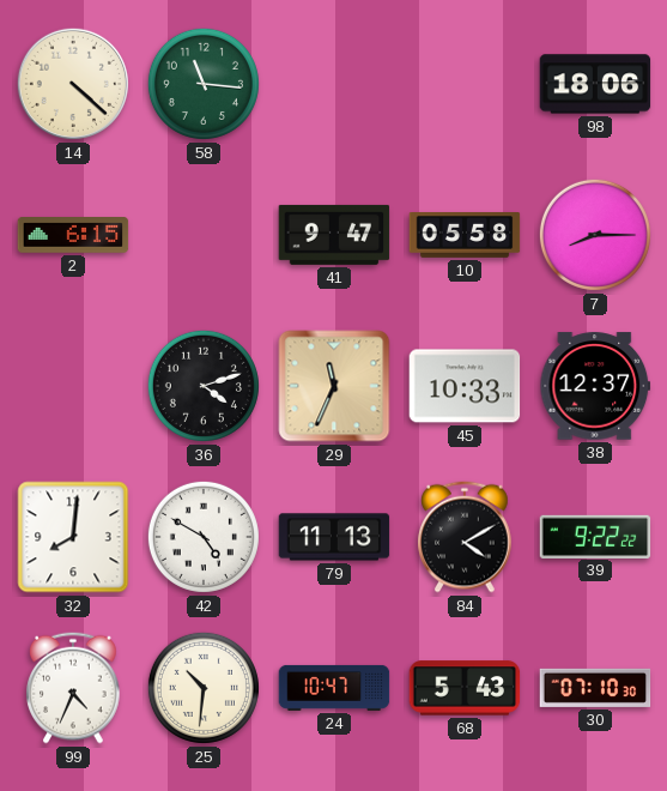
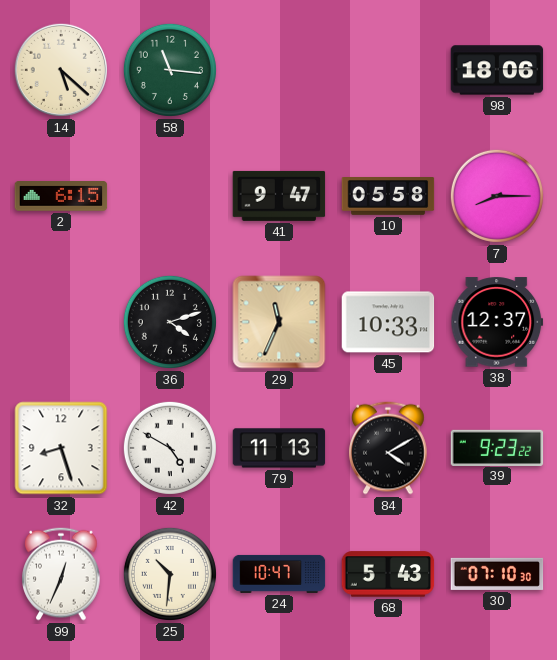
14: 4:22 -> 5:22
32: 8:01 -> 8:27
39: 9:22 -> 9:23
99: 4:34 -> 12:34
